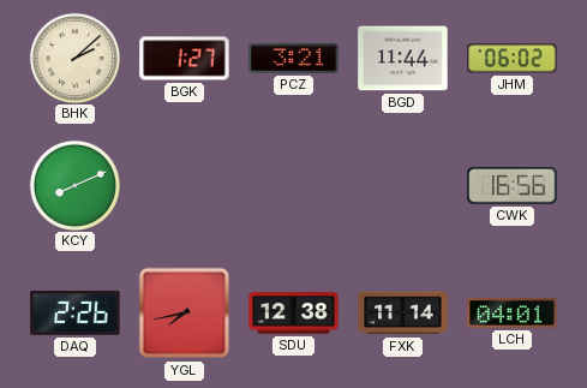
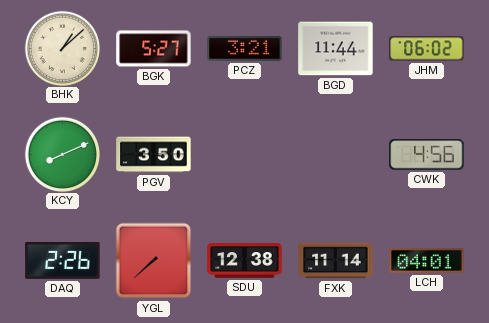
BHK: 2:08 -> 1:08
BGK: 1:27 -> 5:27
PGV: none -> 3:50
CWK: 16:56 -> 4:56
YGL: 7:43 -> 7:38
